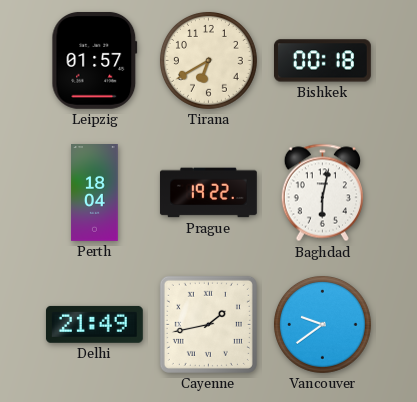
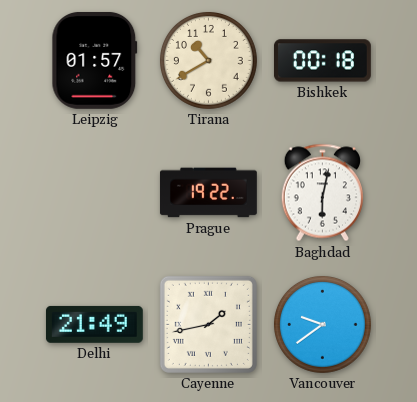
Tirana: 6:40 -> 10:40
Perth: 18:04 -> none
